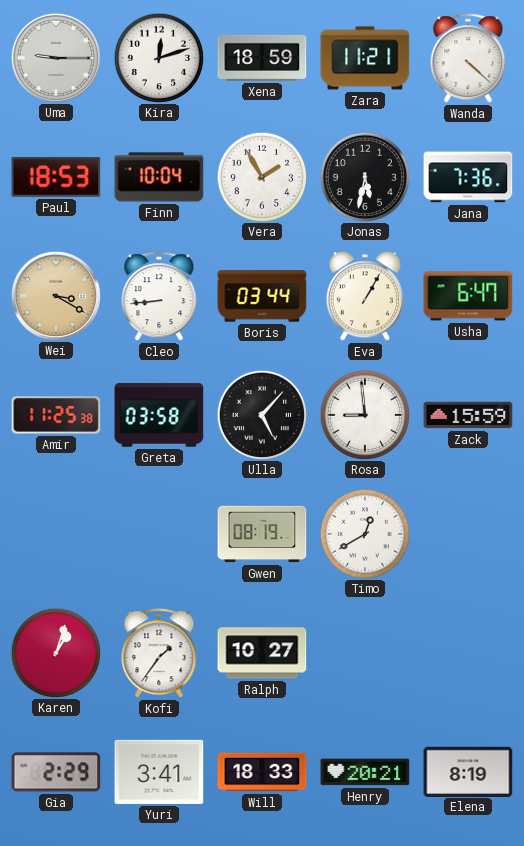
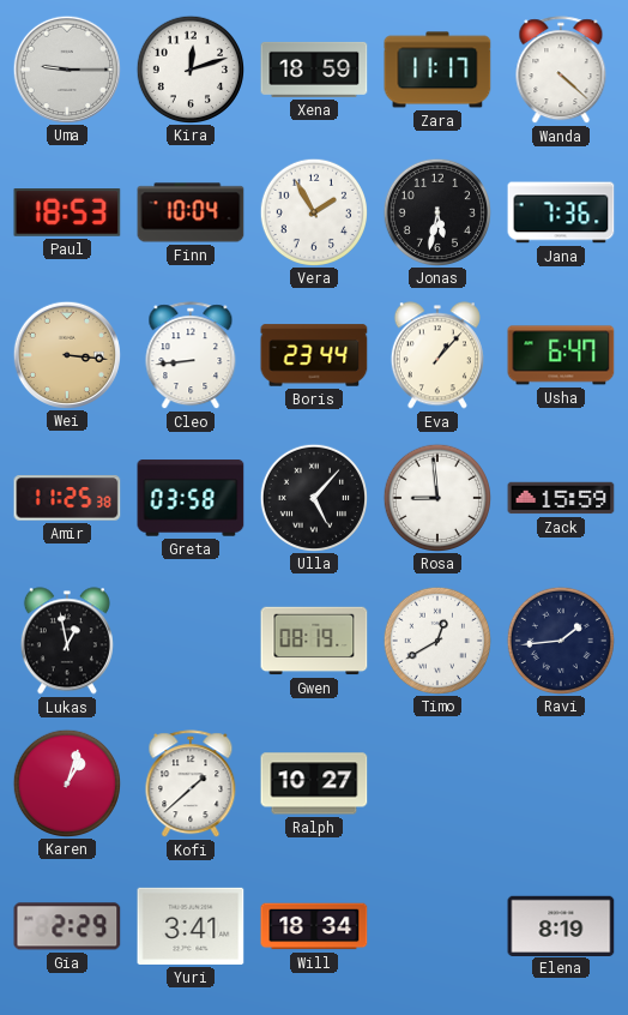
Zara: 11:21 -> 11:17
Wei: 3:20 -> 3:16
Boris: 03:44 -> 23:44
Eva: 1:05 -> 1:07
Lukas: none -> 12:58
Ravi: none -> 1:44
Kofi: 1:36 -> 1:38
Will: 18:33 -> 18:34
Henry: 20:21 -> none
